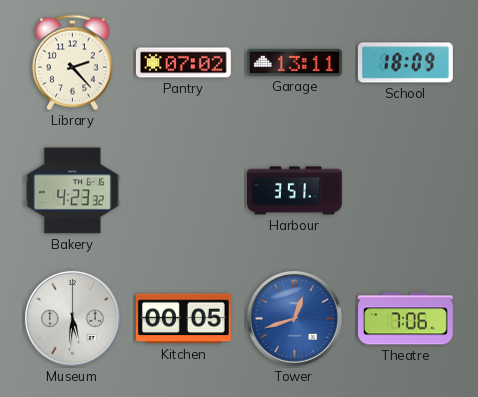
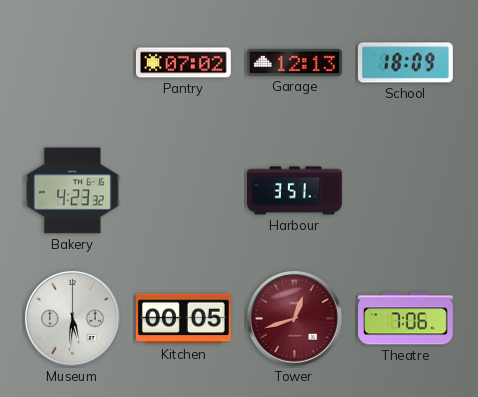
Library: 2:23 -> none
Garage: 13:11 -> 12:13
Tower dial: blue -> burgundy
